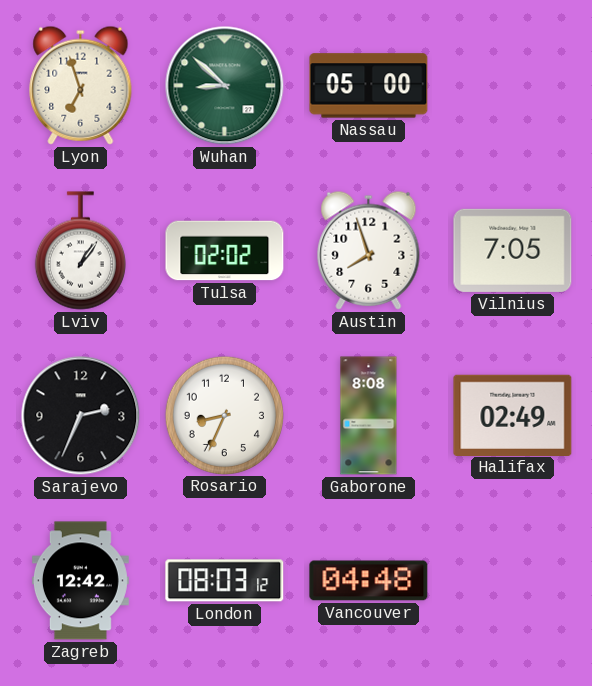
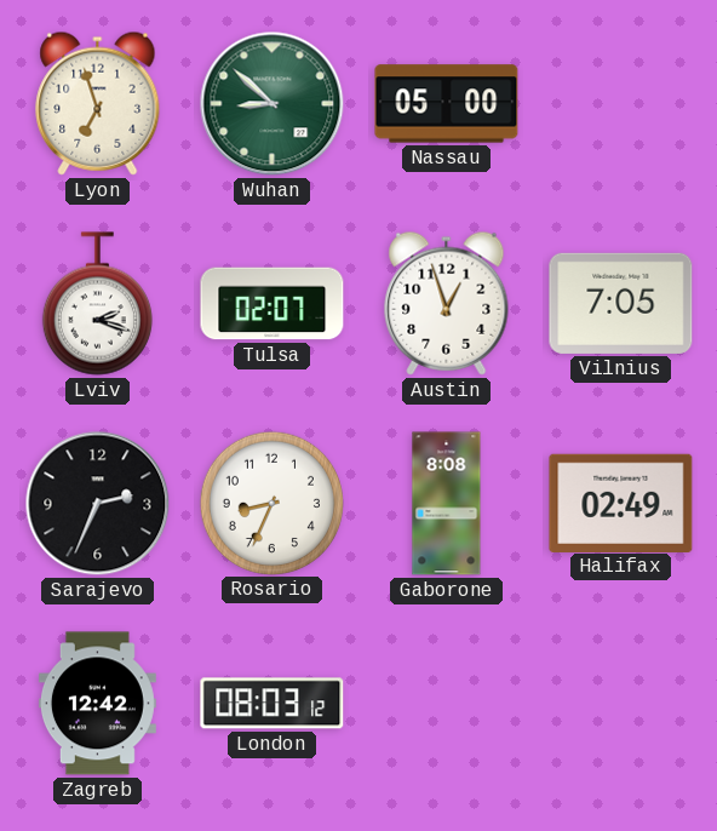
Lviv: 1:06 -> 2:18
Tulsa: 02:02 -> 02:07
Austin: 7:57 -> 12:57
Vancouver: 04:48 -> none
